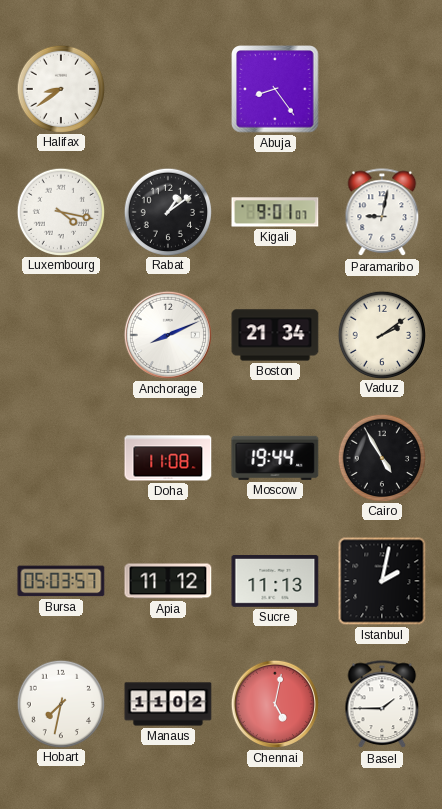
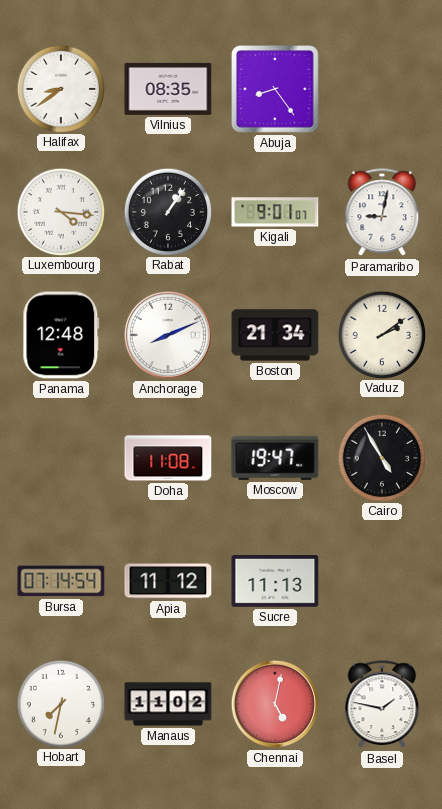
Vilnius: none -> 08:35
Luxembourg: 4:17 -> 4:16
Rabat: 1:09 -> 1:06
Panama: none -> 12:48
Moscow: 19:44 -> 19:47
Bursa: 05:03 -> 07:14
Istanbul: 2:02 -> none
Basel: 1:45 -> 1:47
